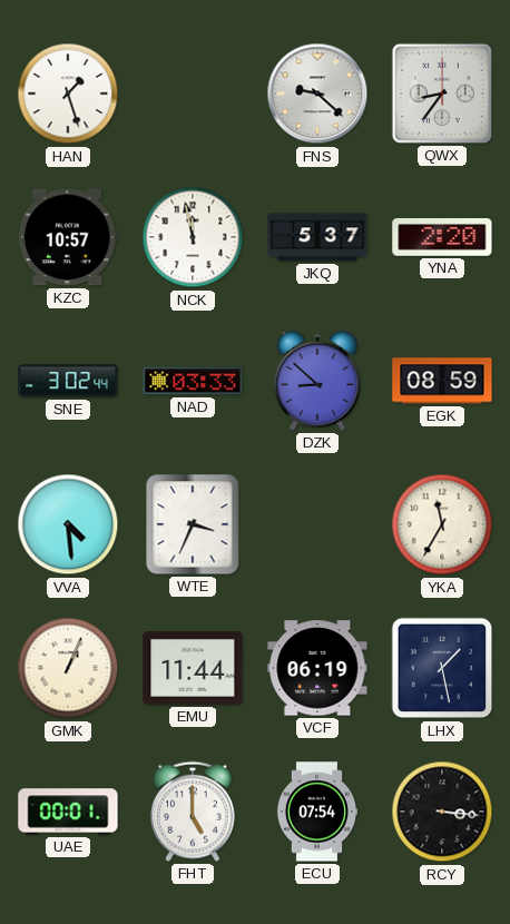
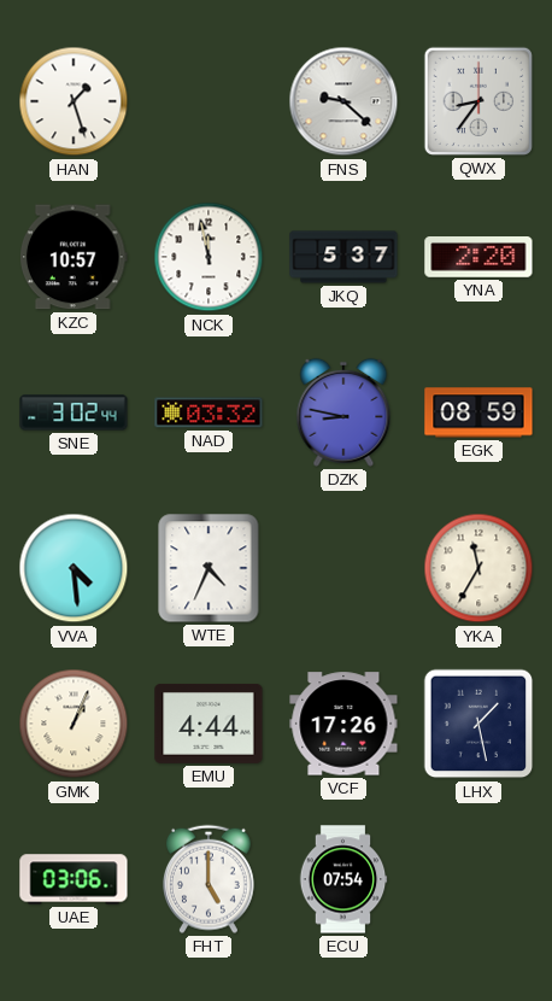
NAD: 03:33 -> 03:32
DZK: 8:52 -> 8:47
WTE: 3:34 -> 4:34
EMU: 11:44 -> 4:44
VCF: 06:19 -> 17:26
UAE: 00:01 -> 03:06
RCY: 3:16 -> none
